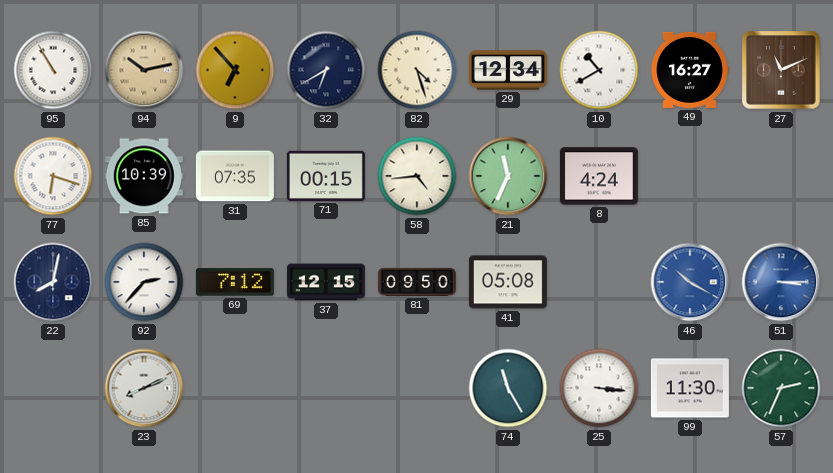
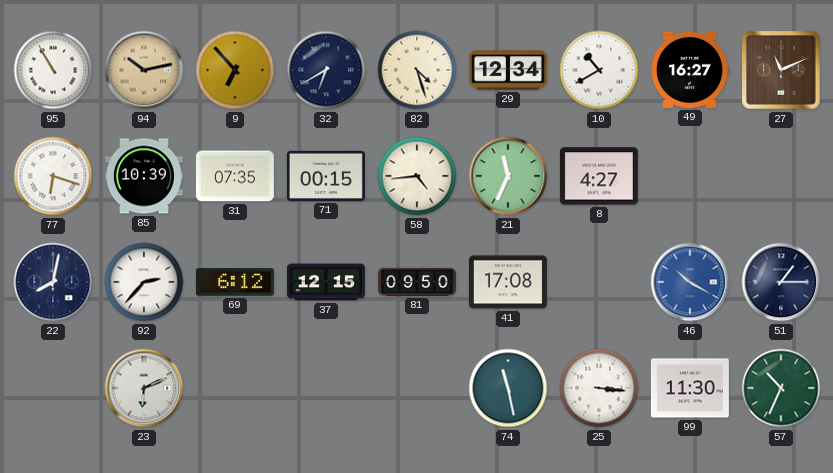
8: 4:24 -> 4:27
69: 7:12 -> 6:12
41: 05:08 -> 17:08
51: 3:15 -> 1:15
51 dial: blue -> navy
23: 8:11 -> 6:11
74: 11:25 -> 11:28
57: 2:34 -> 10:34
